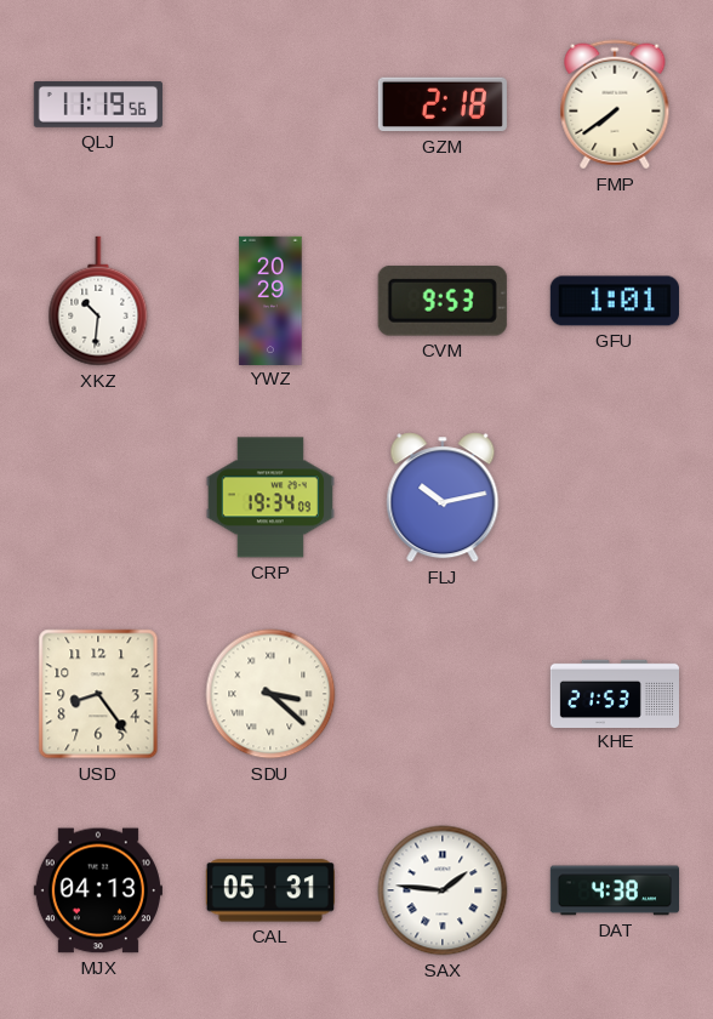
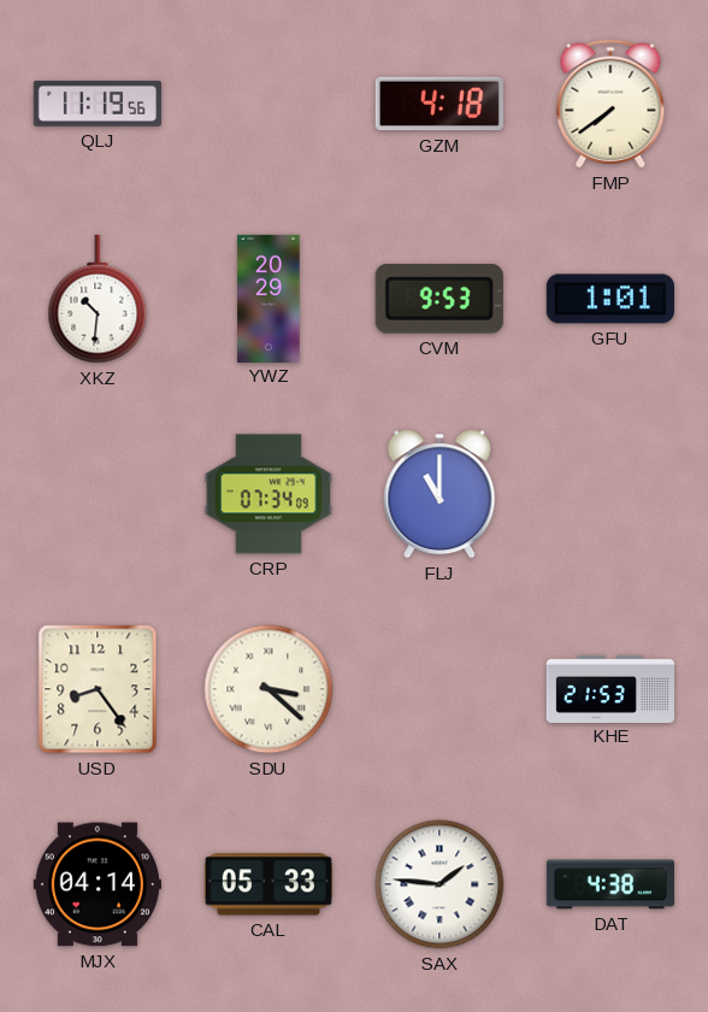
GZM: 2:18 -> 4:18
CRP: 19:34 -> 07:34
FLJ: 10:13 -> 11:00
MJX: 04:13 -> 04:14
CAL: 05:31 -> 05:33
